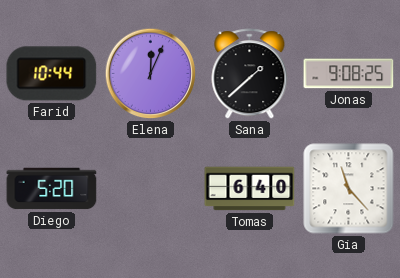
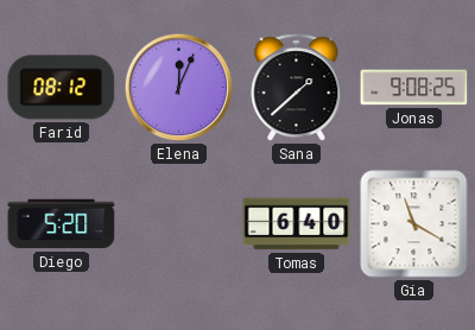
Farid: 10:44 -> 08:12
Gia: 11:23 -> 11:20
